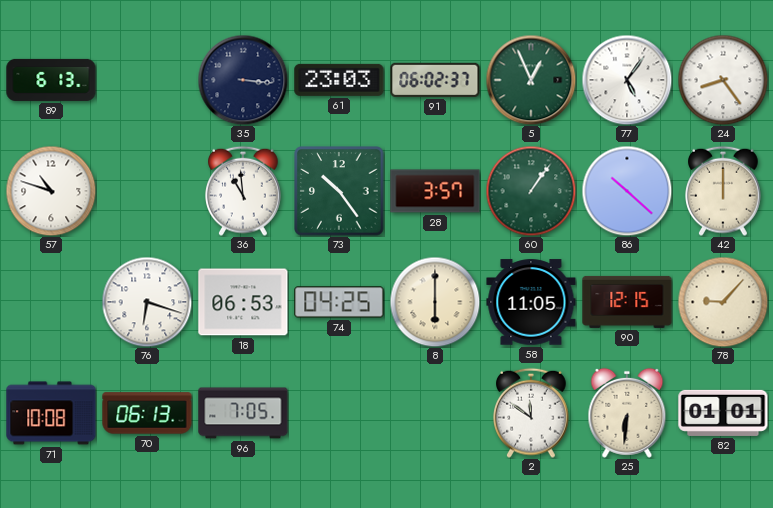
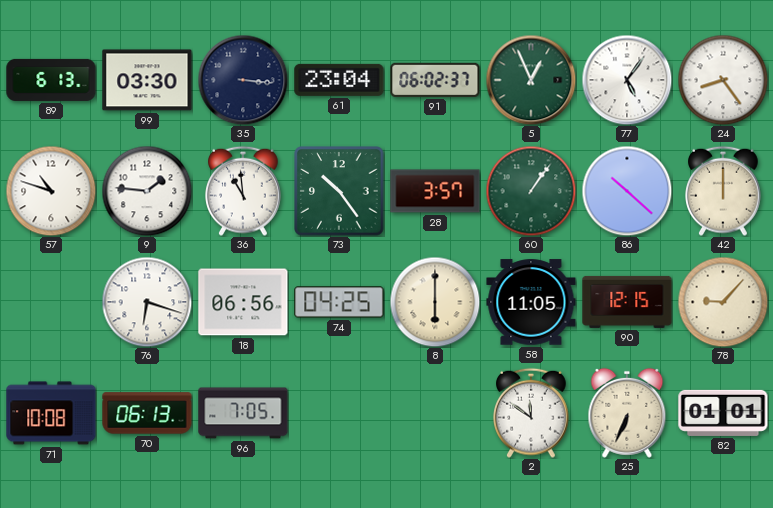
99: none -> 03:30
61: 23:03 -> 23:04
9: none -> 1:46
18: 06:53 -> 06:56
25: 6:31 -> 6:34
